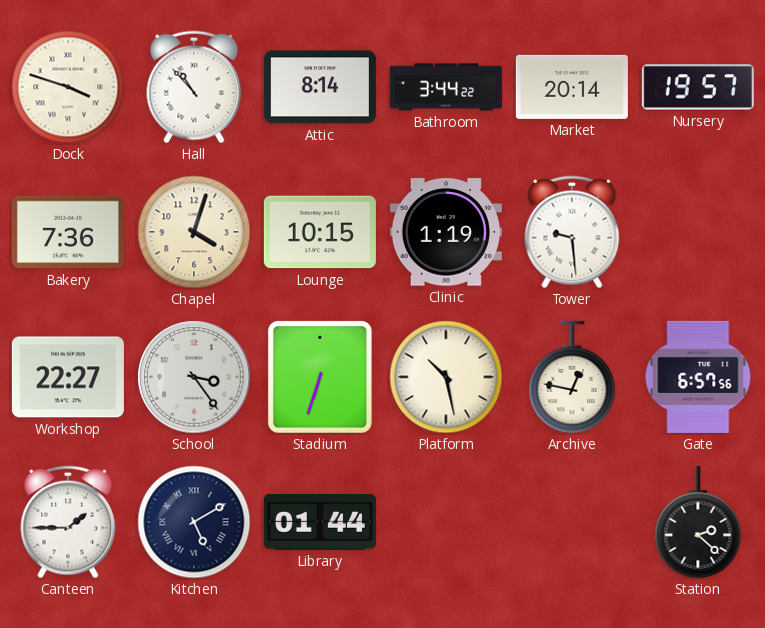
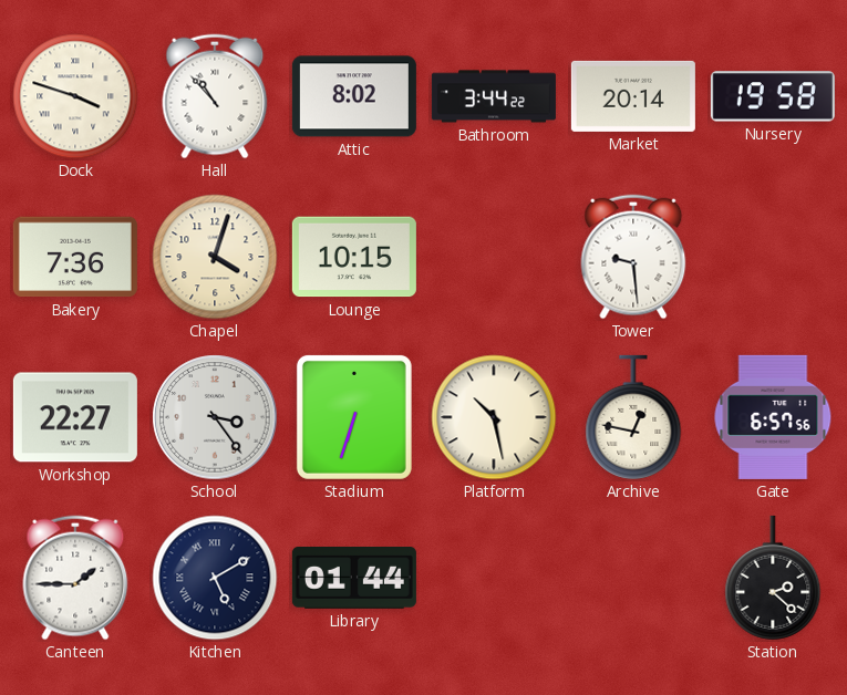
Attic: 8:14 -> 8:02
Nursery: 19:57 -> 19:58
Clinic: 1:19 -> none
